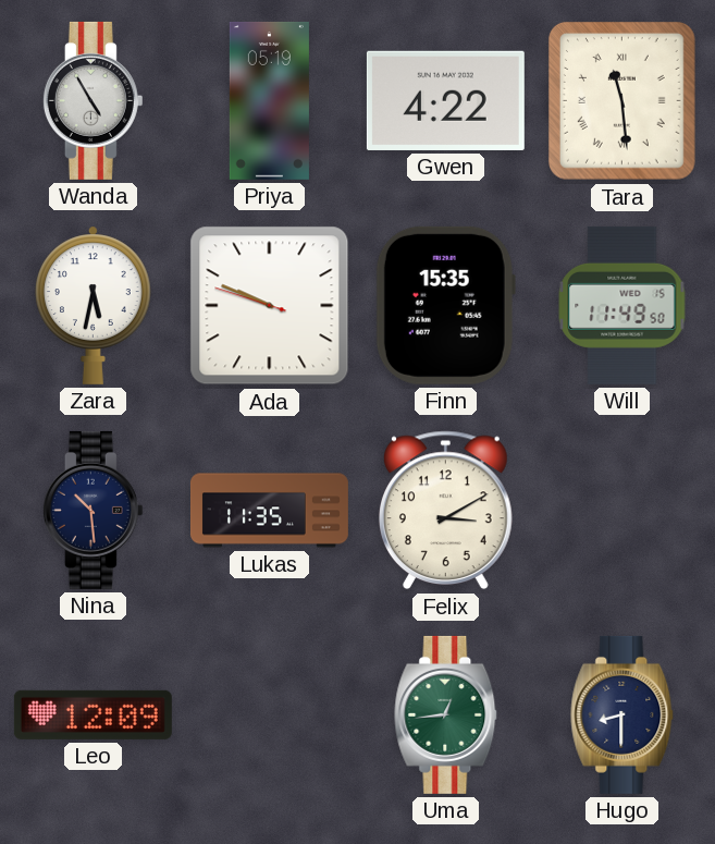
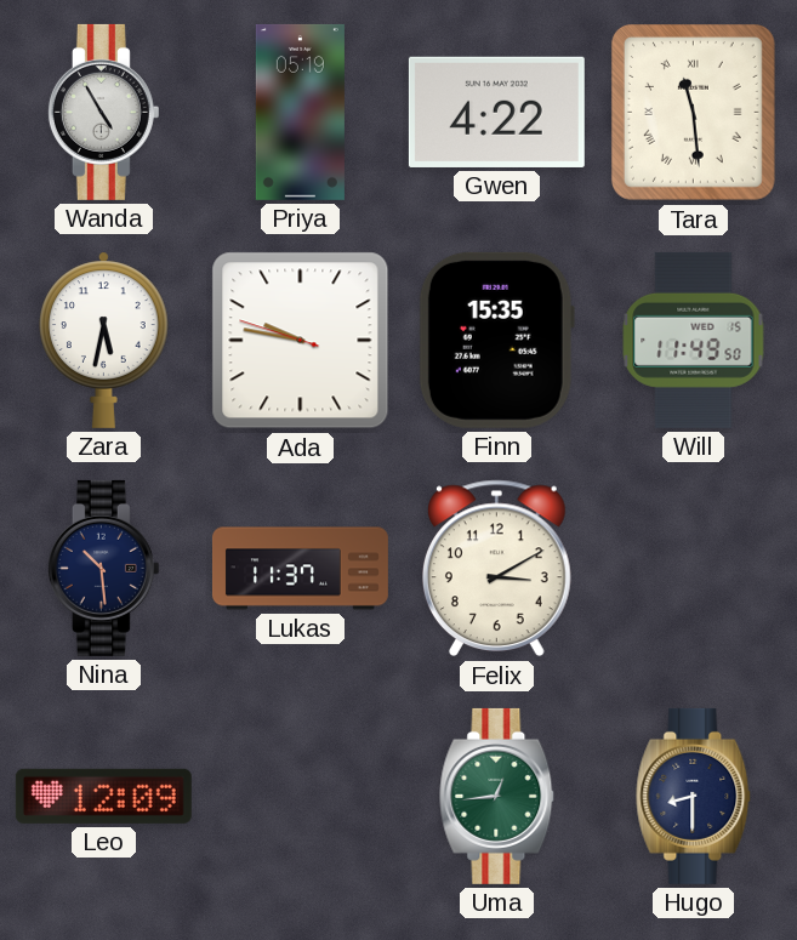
Ada: 9:48 -> 9:46
Lukas: 11:35 -> 11:37
